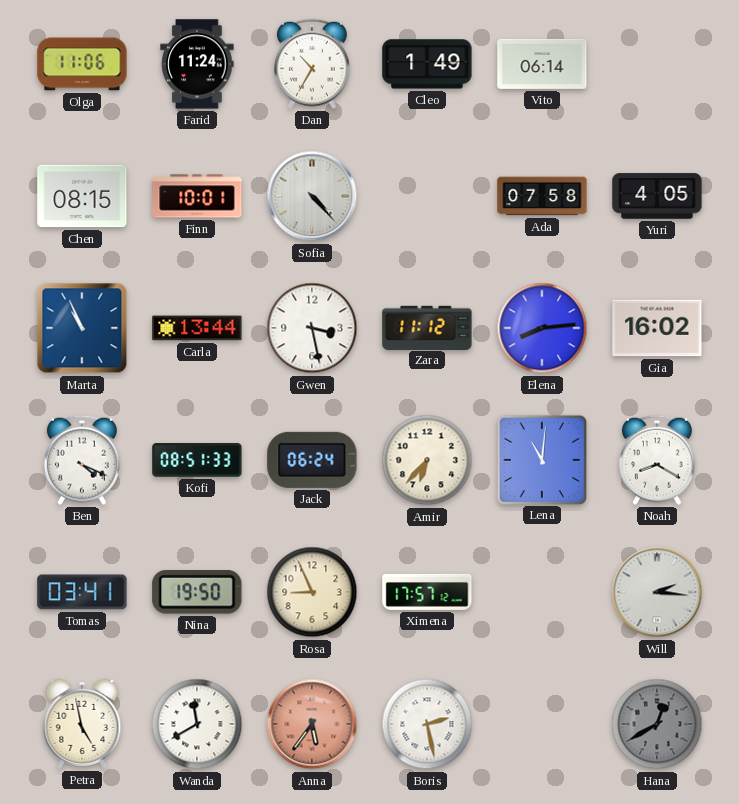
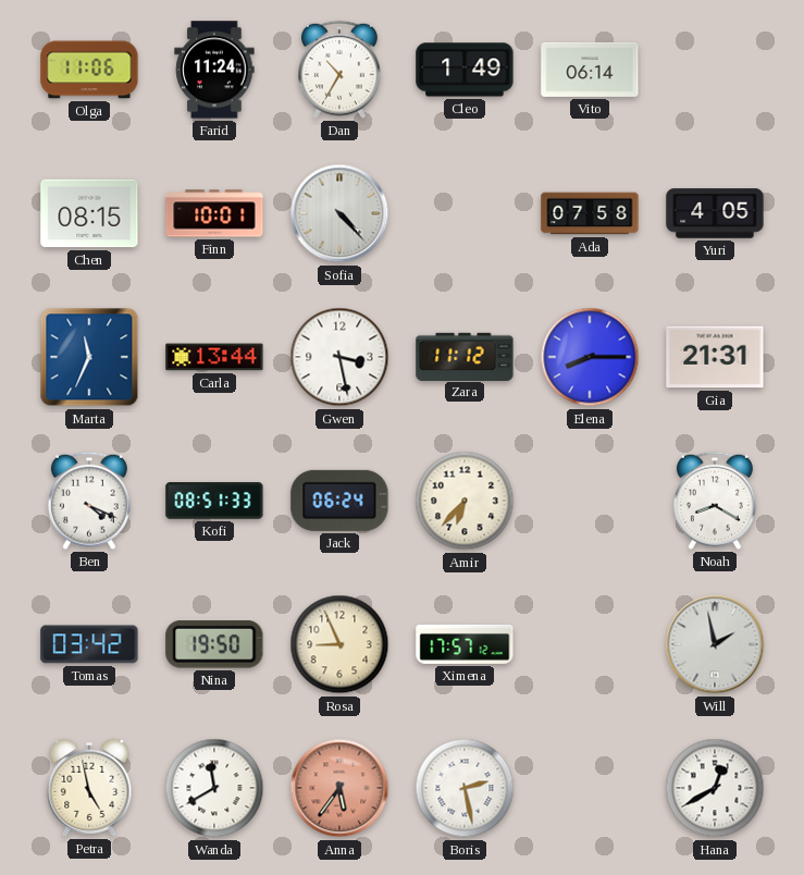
Marta: 10:56 -> 11:34
Elena: 8:14 -> 8:15
Gia: 16:02 -> 21:31
Lena: 11:01 -> none
Tomas: 03:41 -> 03:42
Will: 2:16 -> 1:58
Hana dial: grey -> white
